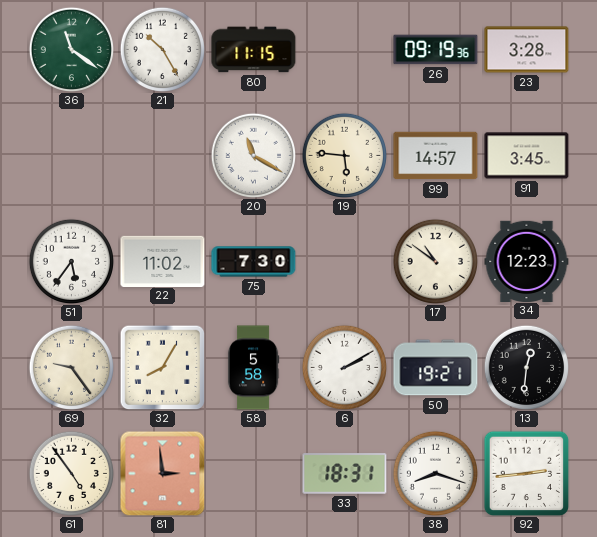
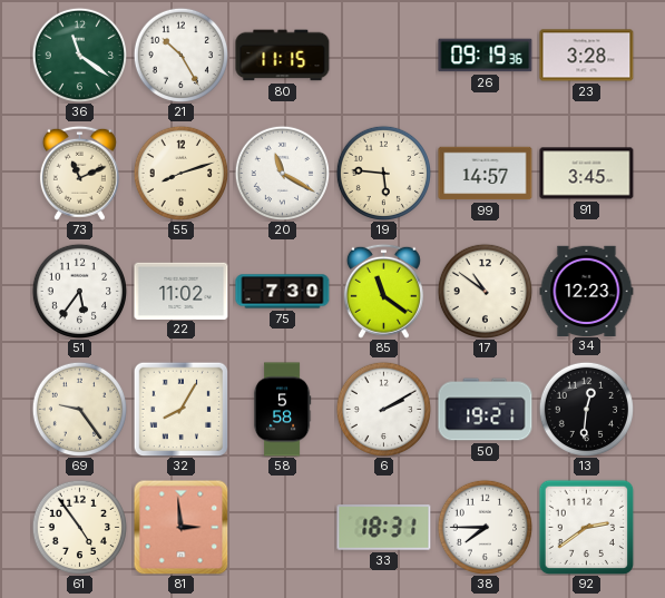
73: none -> 11:11
55: none -> 8:12
85: none -> 11:21
38: 8:18 -> 7:45
92: 2:44 -> 2:39
